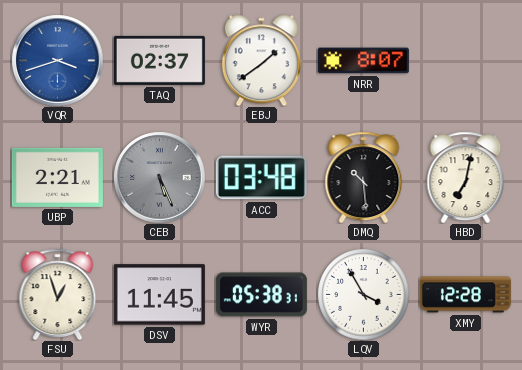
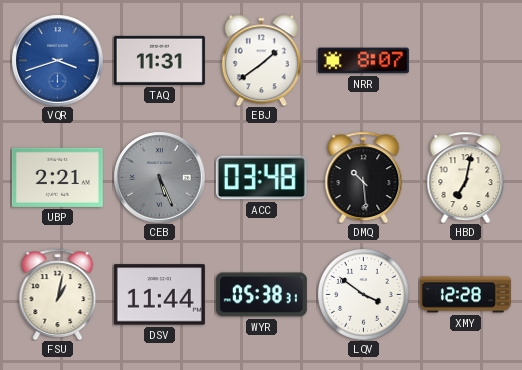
TAQ: 02:37 -> 11:31
FSU: 12:57 -> 1:02
DSV: 11:45 -> 11:44
LQV: 3:55 -> 3:51
